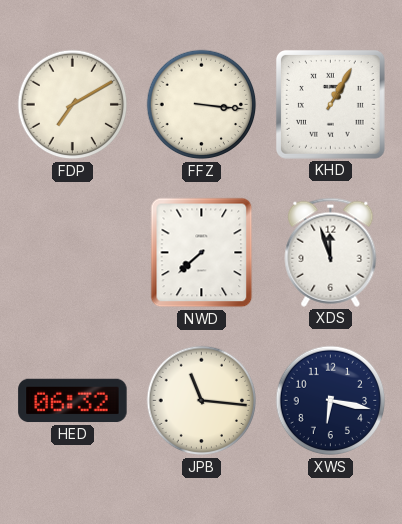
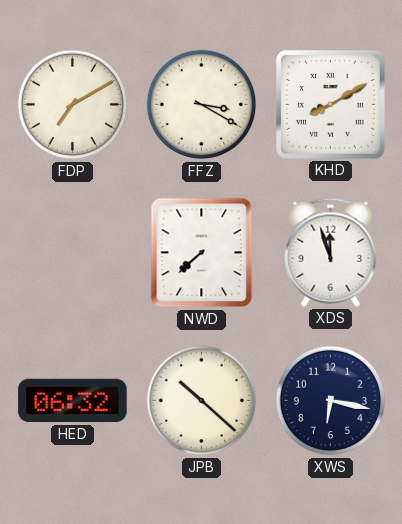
FFZ: 3:16 -> 3:20
KHD: 1:05 -> 8:10
JPB: 11:16 -> 10:22
